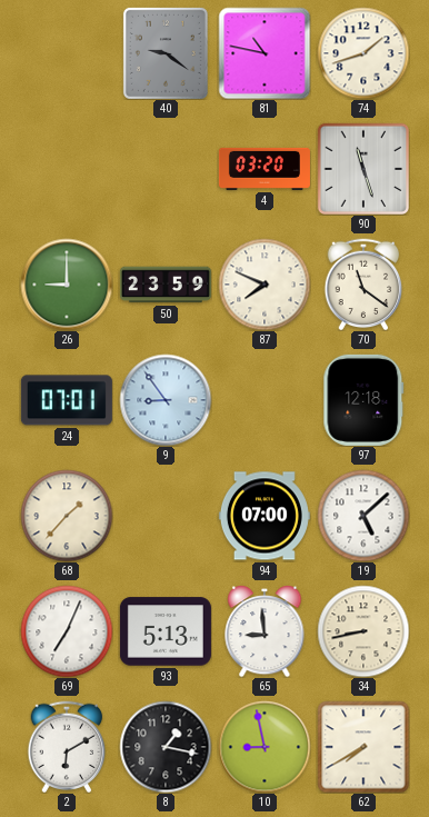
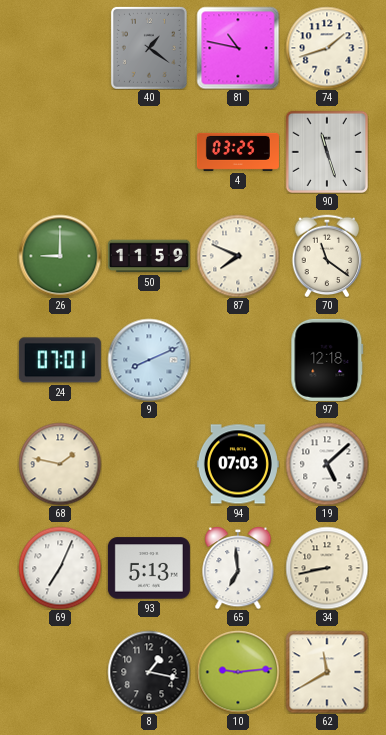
40: 9:21 -> 1:21
4: 03:20 -> 03:25
50: 23:59 -> 11:59
9: 8:54 -> 8:11
68: 1:37 -> 1:47
94: 07:00 -> 07:03
65: 8:59 -> 6:59
2: 6:10 -> none
10: 8:58 -> 9:14
62: 7:40 -> 11:40
